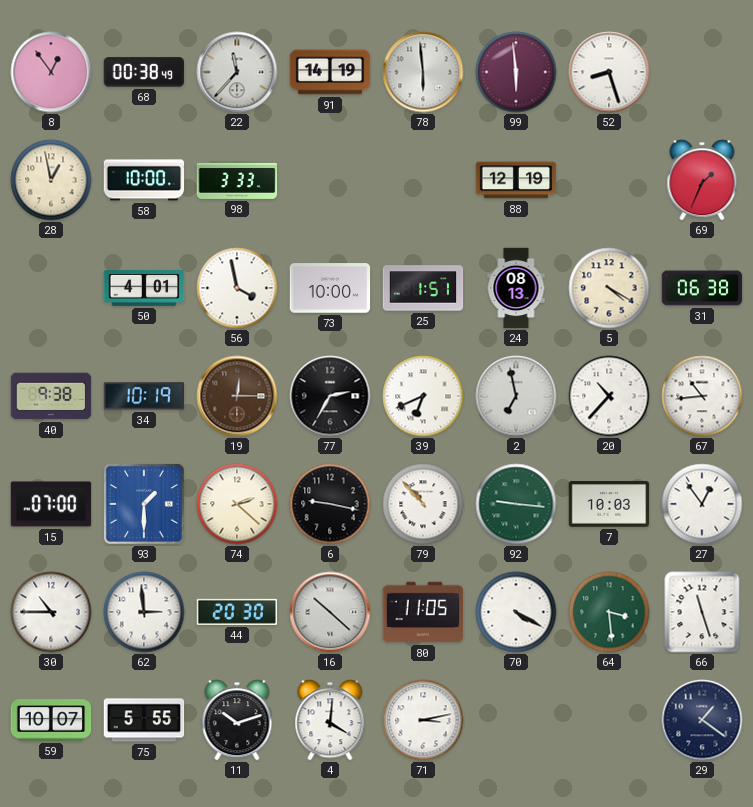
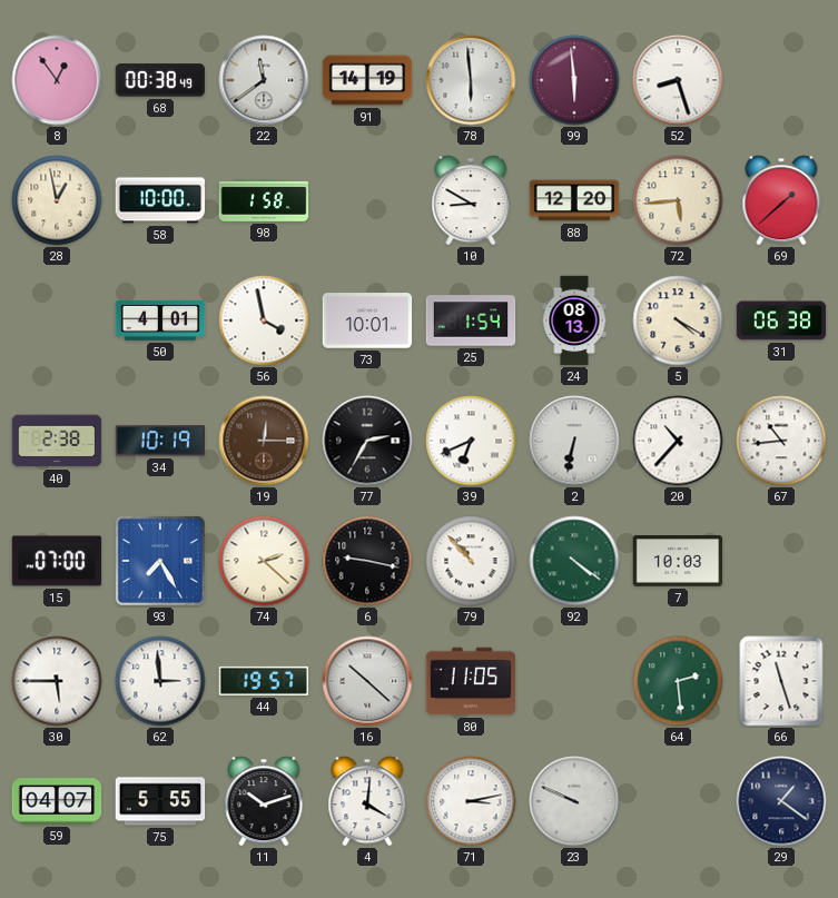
22: 11:37 -> 11:39
98: 3:33 -> 1:58
10: none -> 8:50
88: 12:19 -> 12:20
72: none -> 5:44
69: 1:34 -> 1:38
73: 10:00 -> 10:01
25: 1:51 -> 1:54
40: 9:38 -> 2:38
2: 6:58 -> 6:32
93: 1:30 -> 7:25
92: 9:16 -> 4:21
27: 12:54 -> none
30: 10:45 -> 5:45
44: 20:30 -> 19:57
70: 4:20 -> none
64: 3:29 -> 2:29
59: 10:07 -> 04:07
23: none -> 9:49
